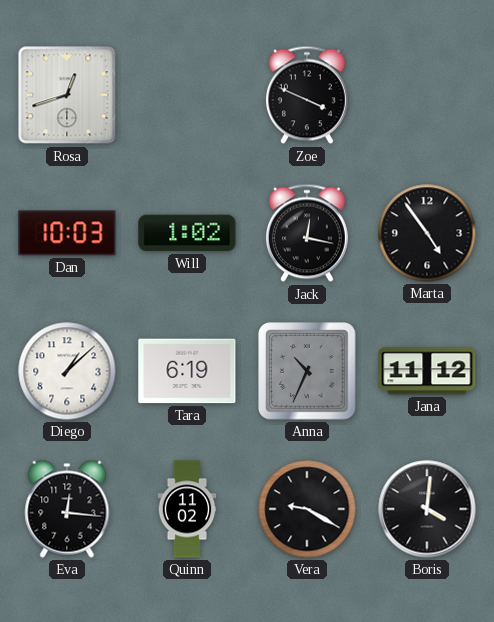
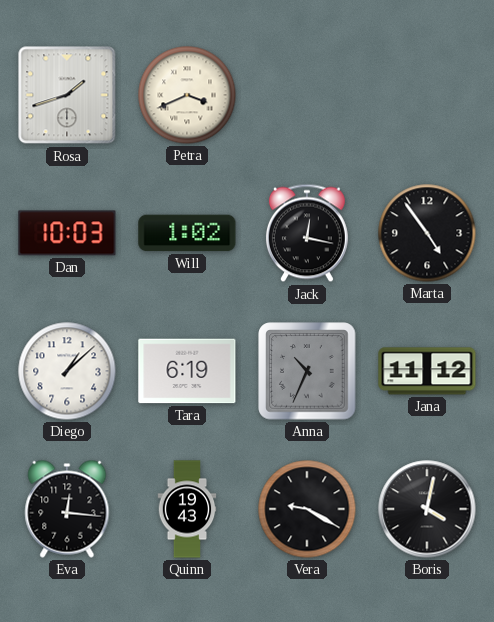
Rosa: 12:42 -> 1:42
Petra: none -> 3:41
Zoe: 3:49 -> none
Quinn: 11:02 -> 19:43
Boris: 4:01 -> 4:02
